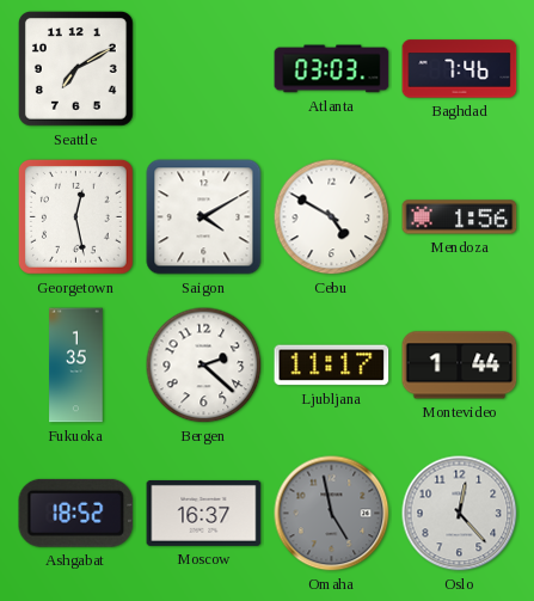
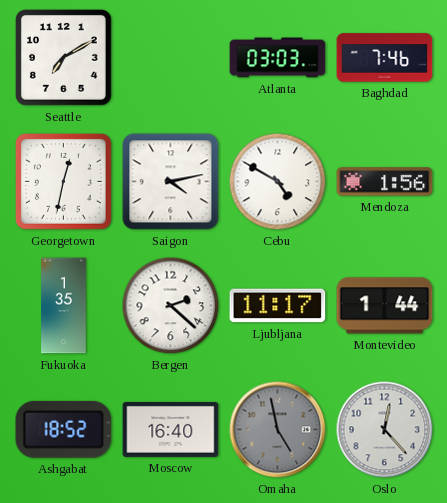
Georgetown: 12:28 -> 12:32
Saigon: 4:10 -> 4:13
Moscow: 16:37 -> 16:40
